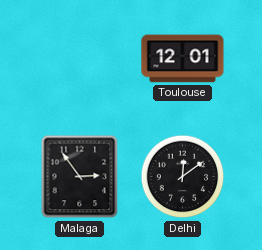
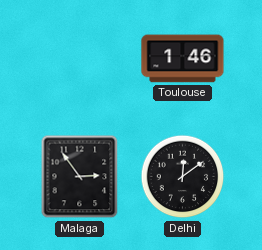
Toulouse: 12:01 -> 1:46
